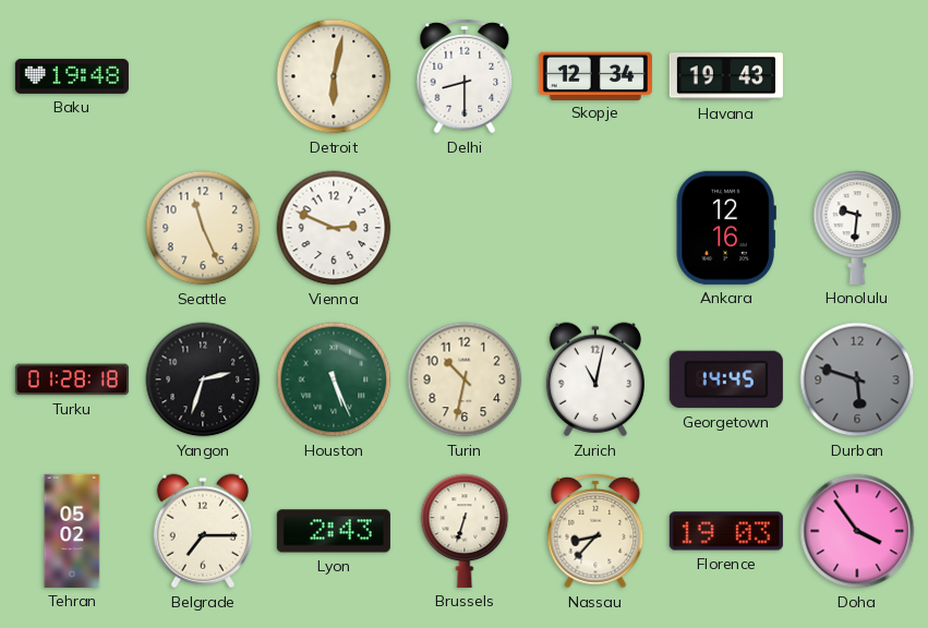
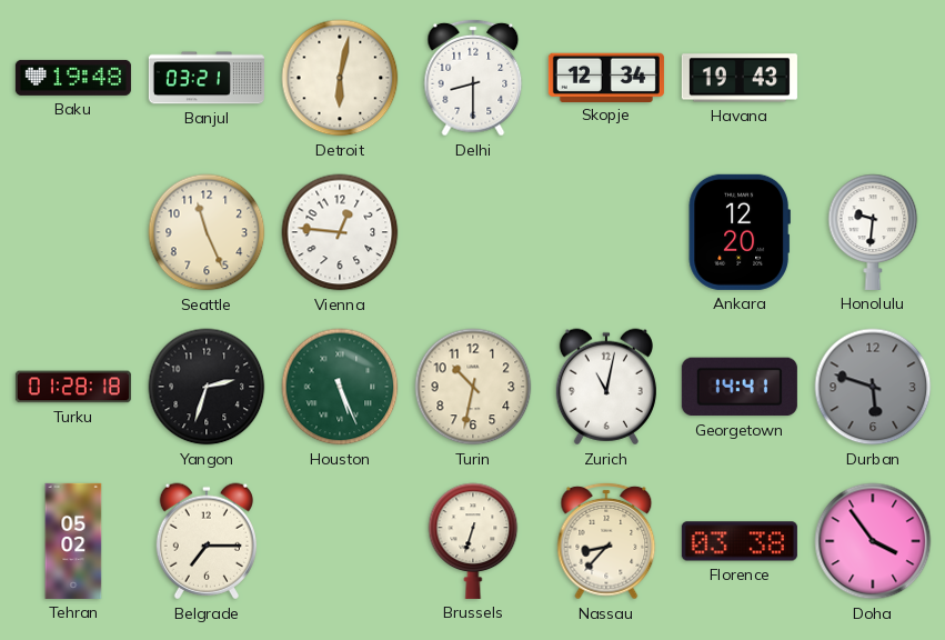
Banjul: none -> 03:21
Vienna: 2:49 -> 12:46
Ankara: 12:16 -> 12:20
Georgetown: 14:45 -> 14:41
Lyon: 2:43 -> none
Florence: 19:03 -> 03:38
